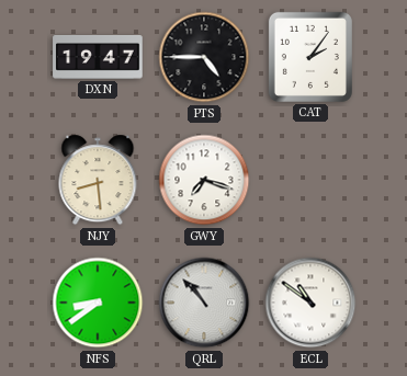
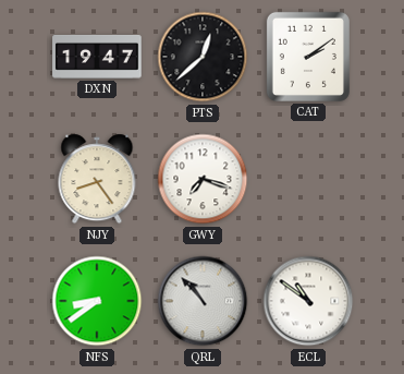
PTS: 4:45 -> 12:38
CAT: 2:06 -> 2:09
NJY: 8:29 -> 8:24
